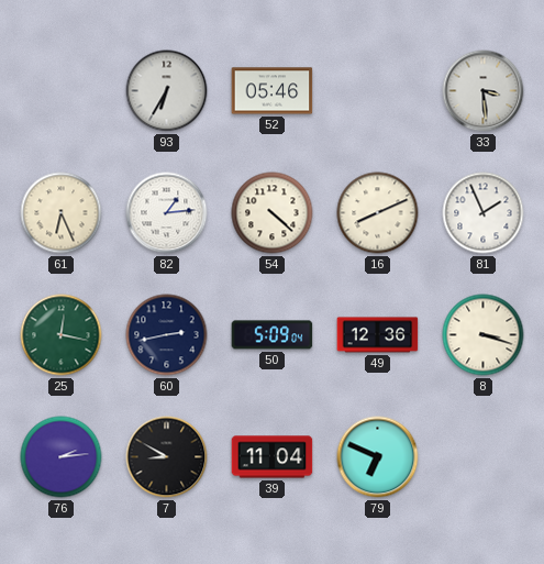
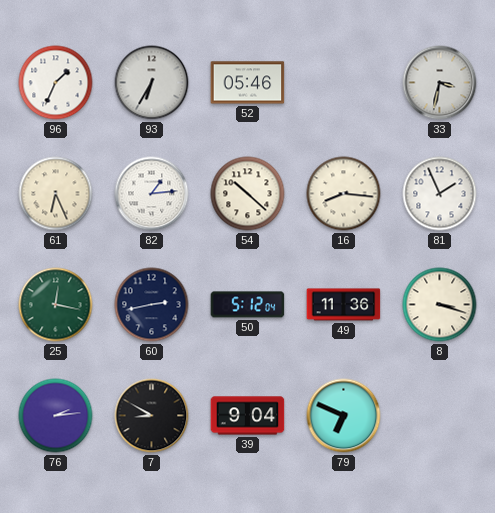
96: none -> 1:34
33: 3:29 -> 3:32
54: 4:22 -> 10:22
16: 8:11 -> 8:16
50: 5:09 -> 5:12
49: 12:36 -> 11:36
39: 11:04 -> 9:04
